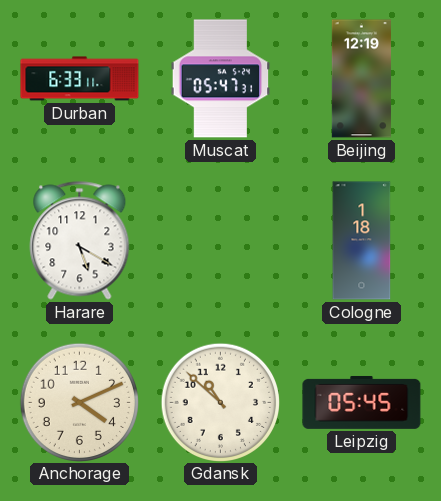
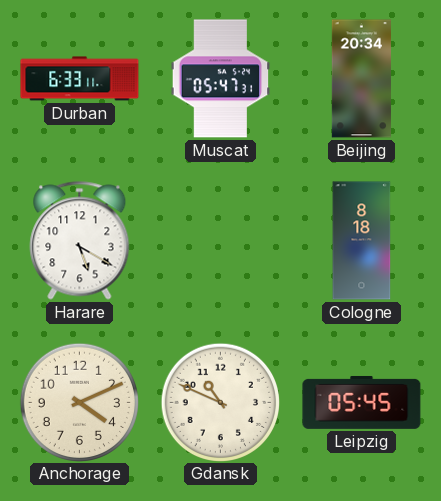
Beijing: 12:19 -> 20:34
Cologne: 1:18 -> 8:18
Gdansk: 10:52 -> 10:49
